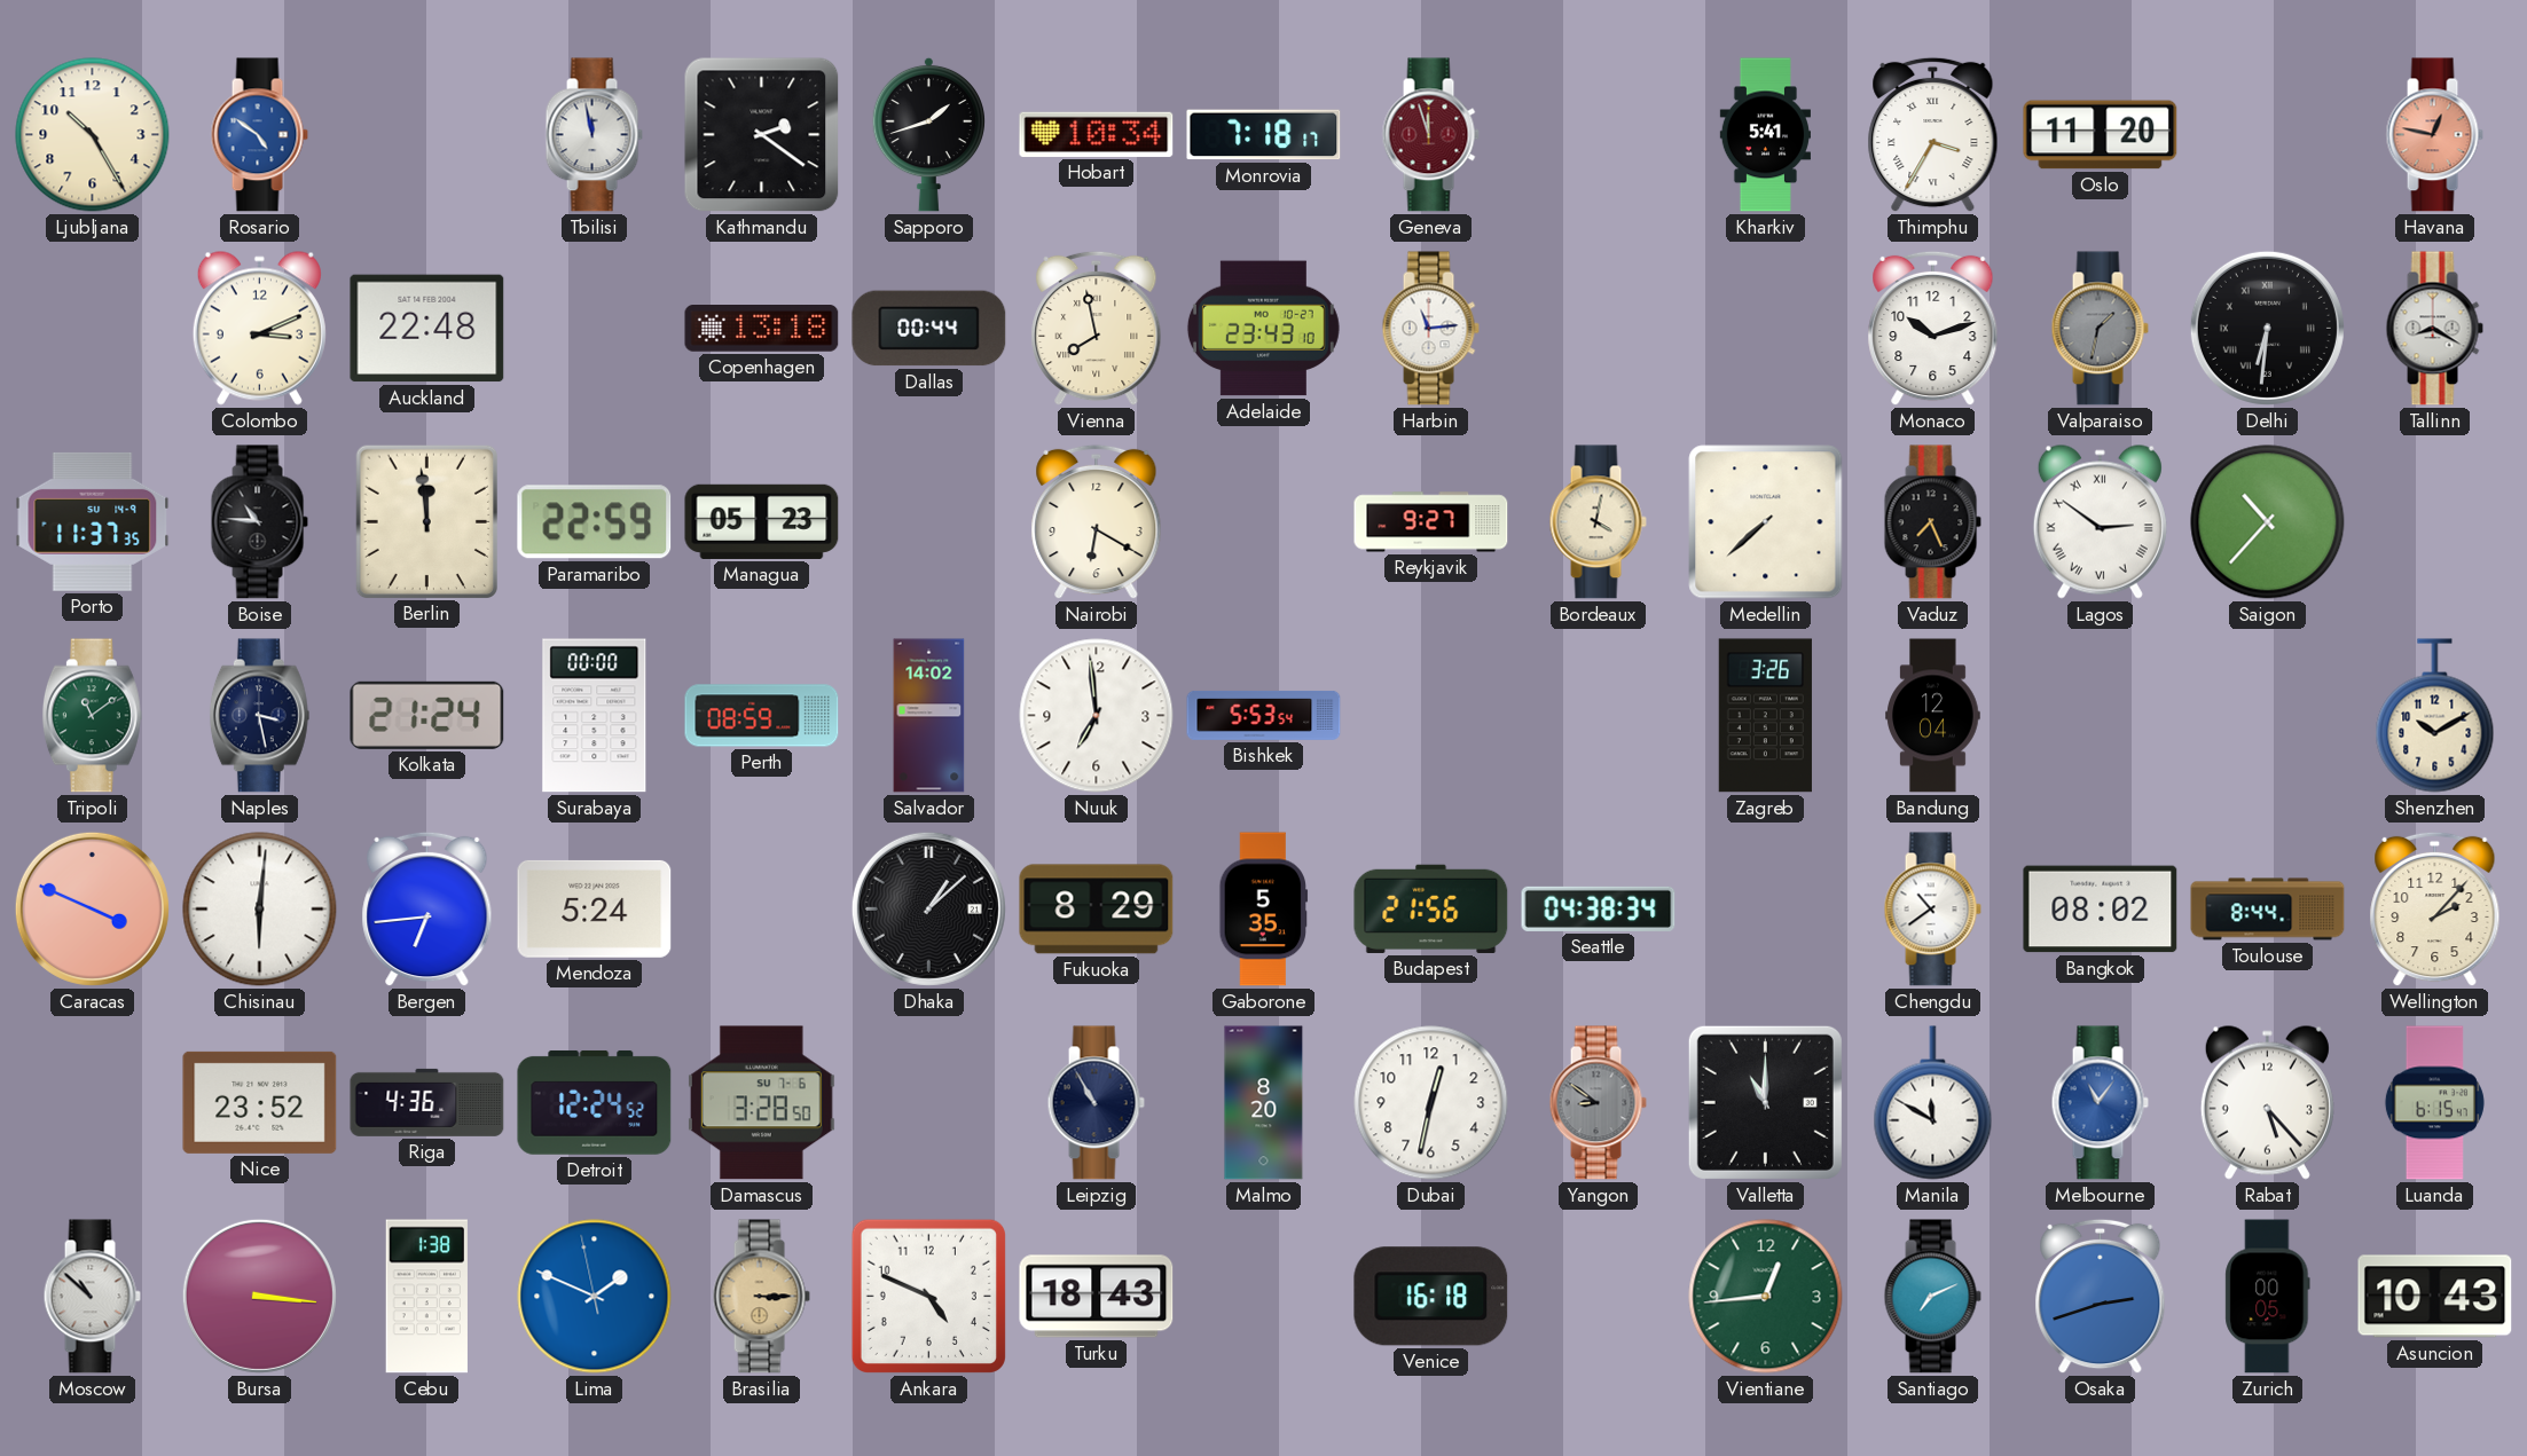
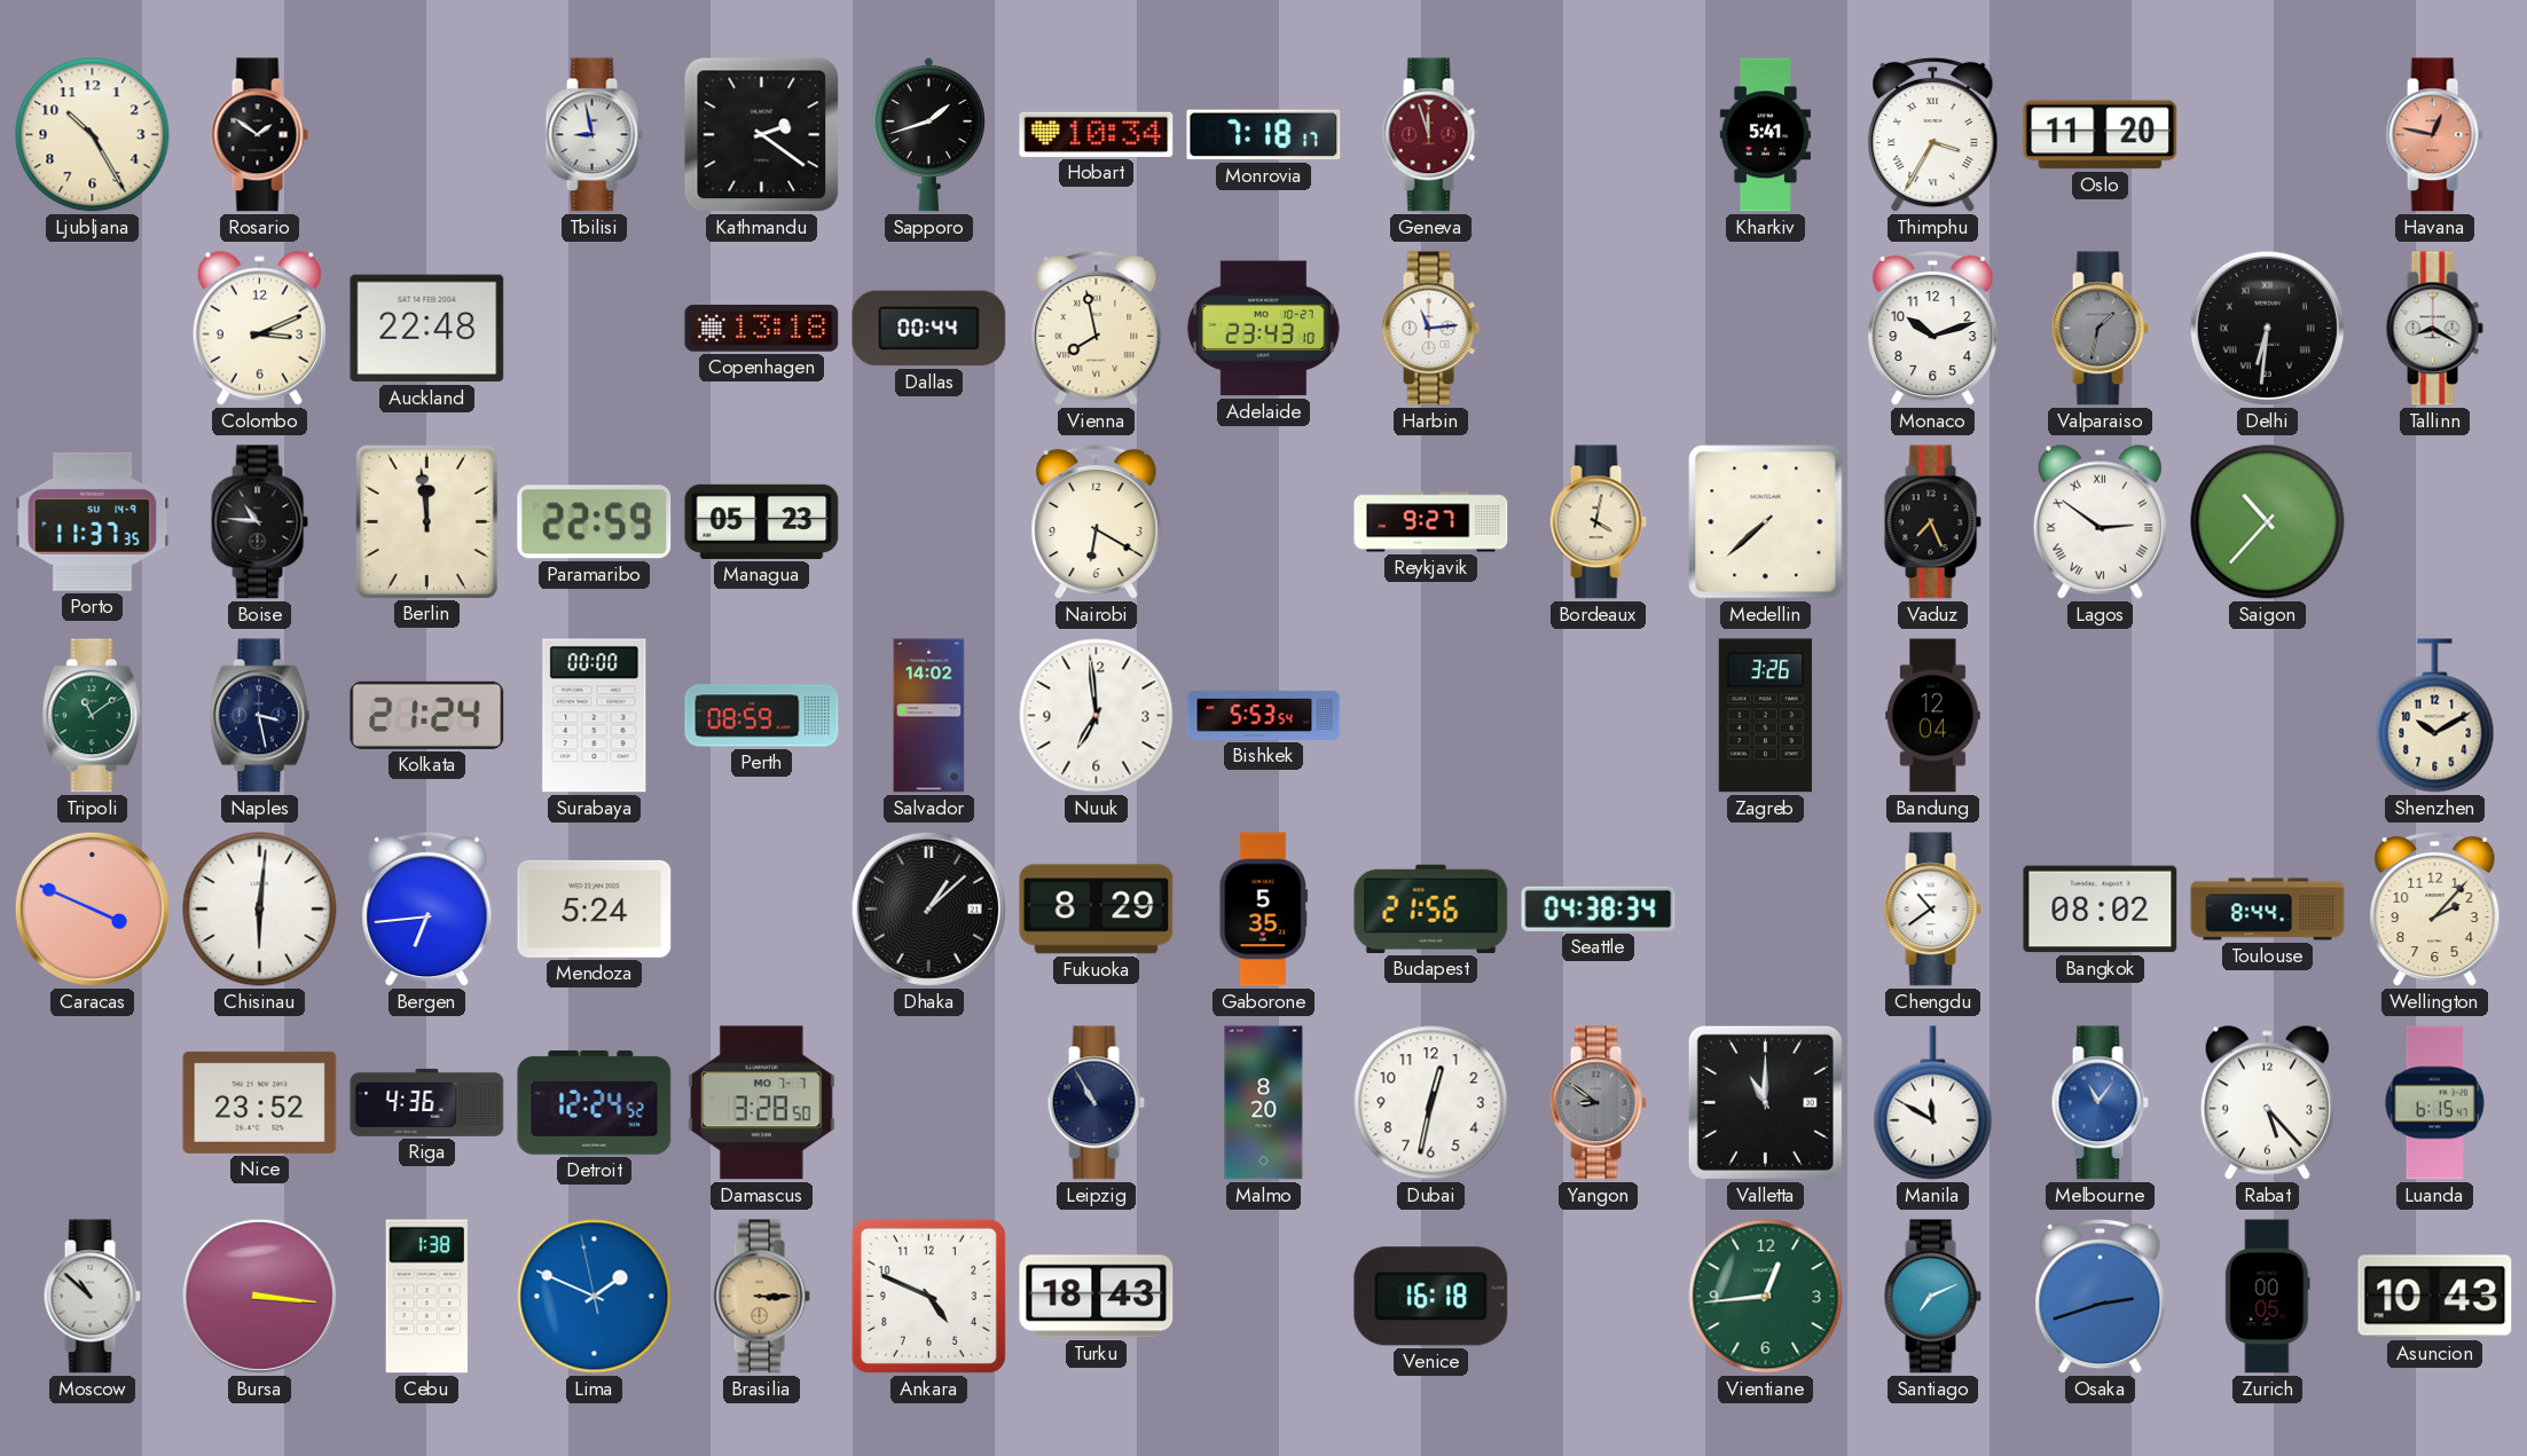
Rosario: 4:51 -> 1:51
Rosario dial: blue -> black
Tbilisi: 11:58 -> 8:58
Damascus date: SU 7-6 -> MO 7-7
